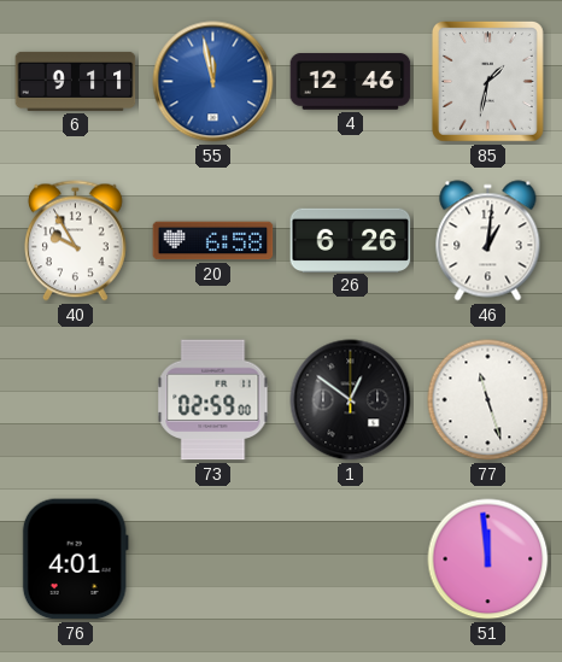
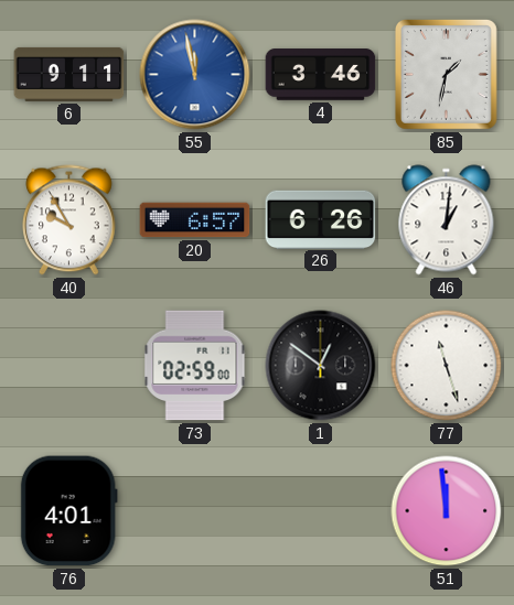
4: 12:46 -> 3:46
20: 6:58 -> 6:57
